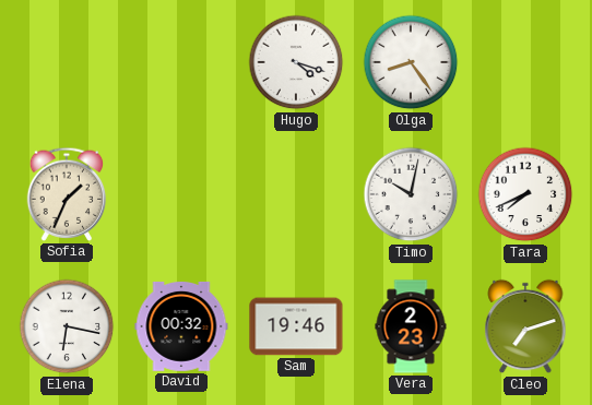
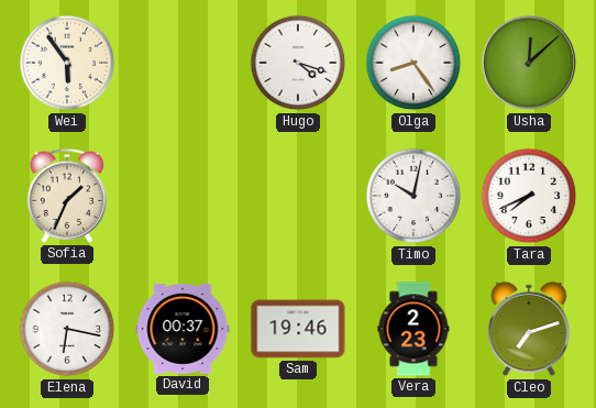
Wei: none -> 5:54
Usha: none -> 12:08
David: 00:32 -> 00:37
